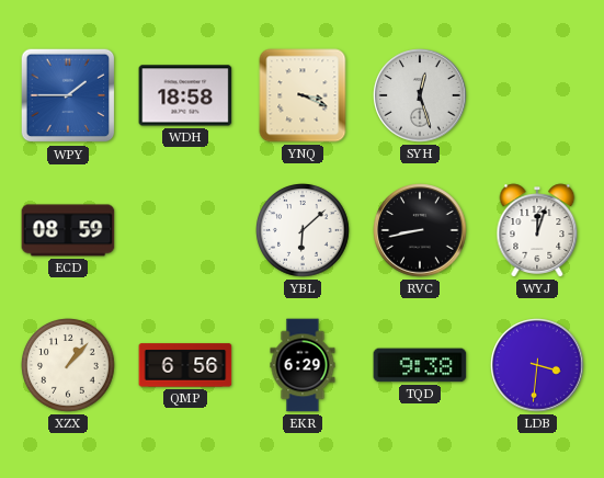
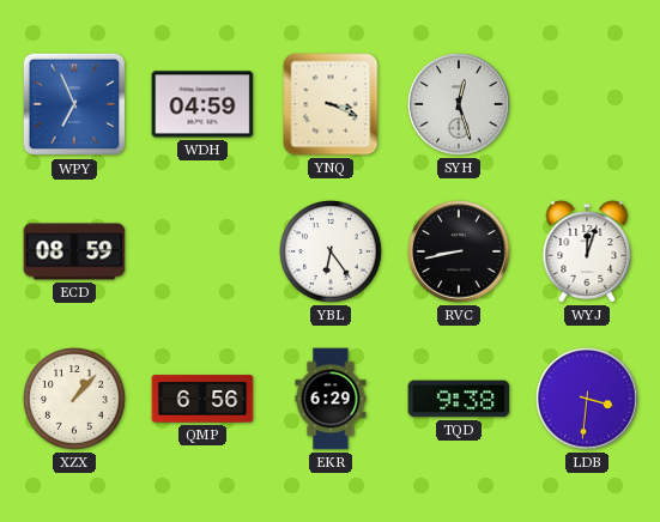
WPY: 1:45 -> 6:56
WDH: 18:58 -> 04:59
YBL: 6:08 -> 6:24
